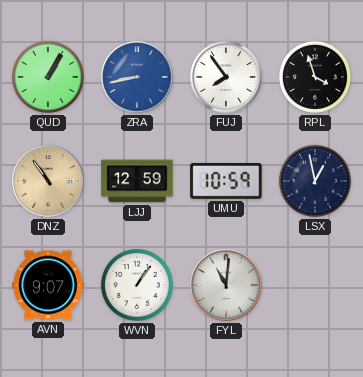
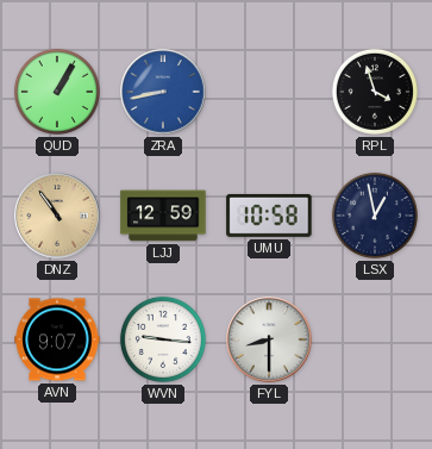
FUJ: 7:54 -> none
UMU: 10:59 -> 10:58
WVN: 1:06 -> 9:16
FYL: 11:01 -> 8:30
